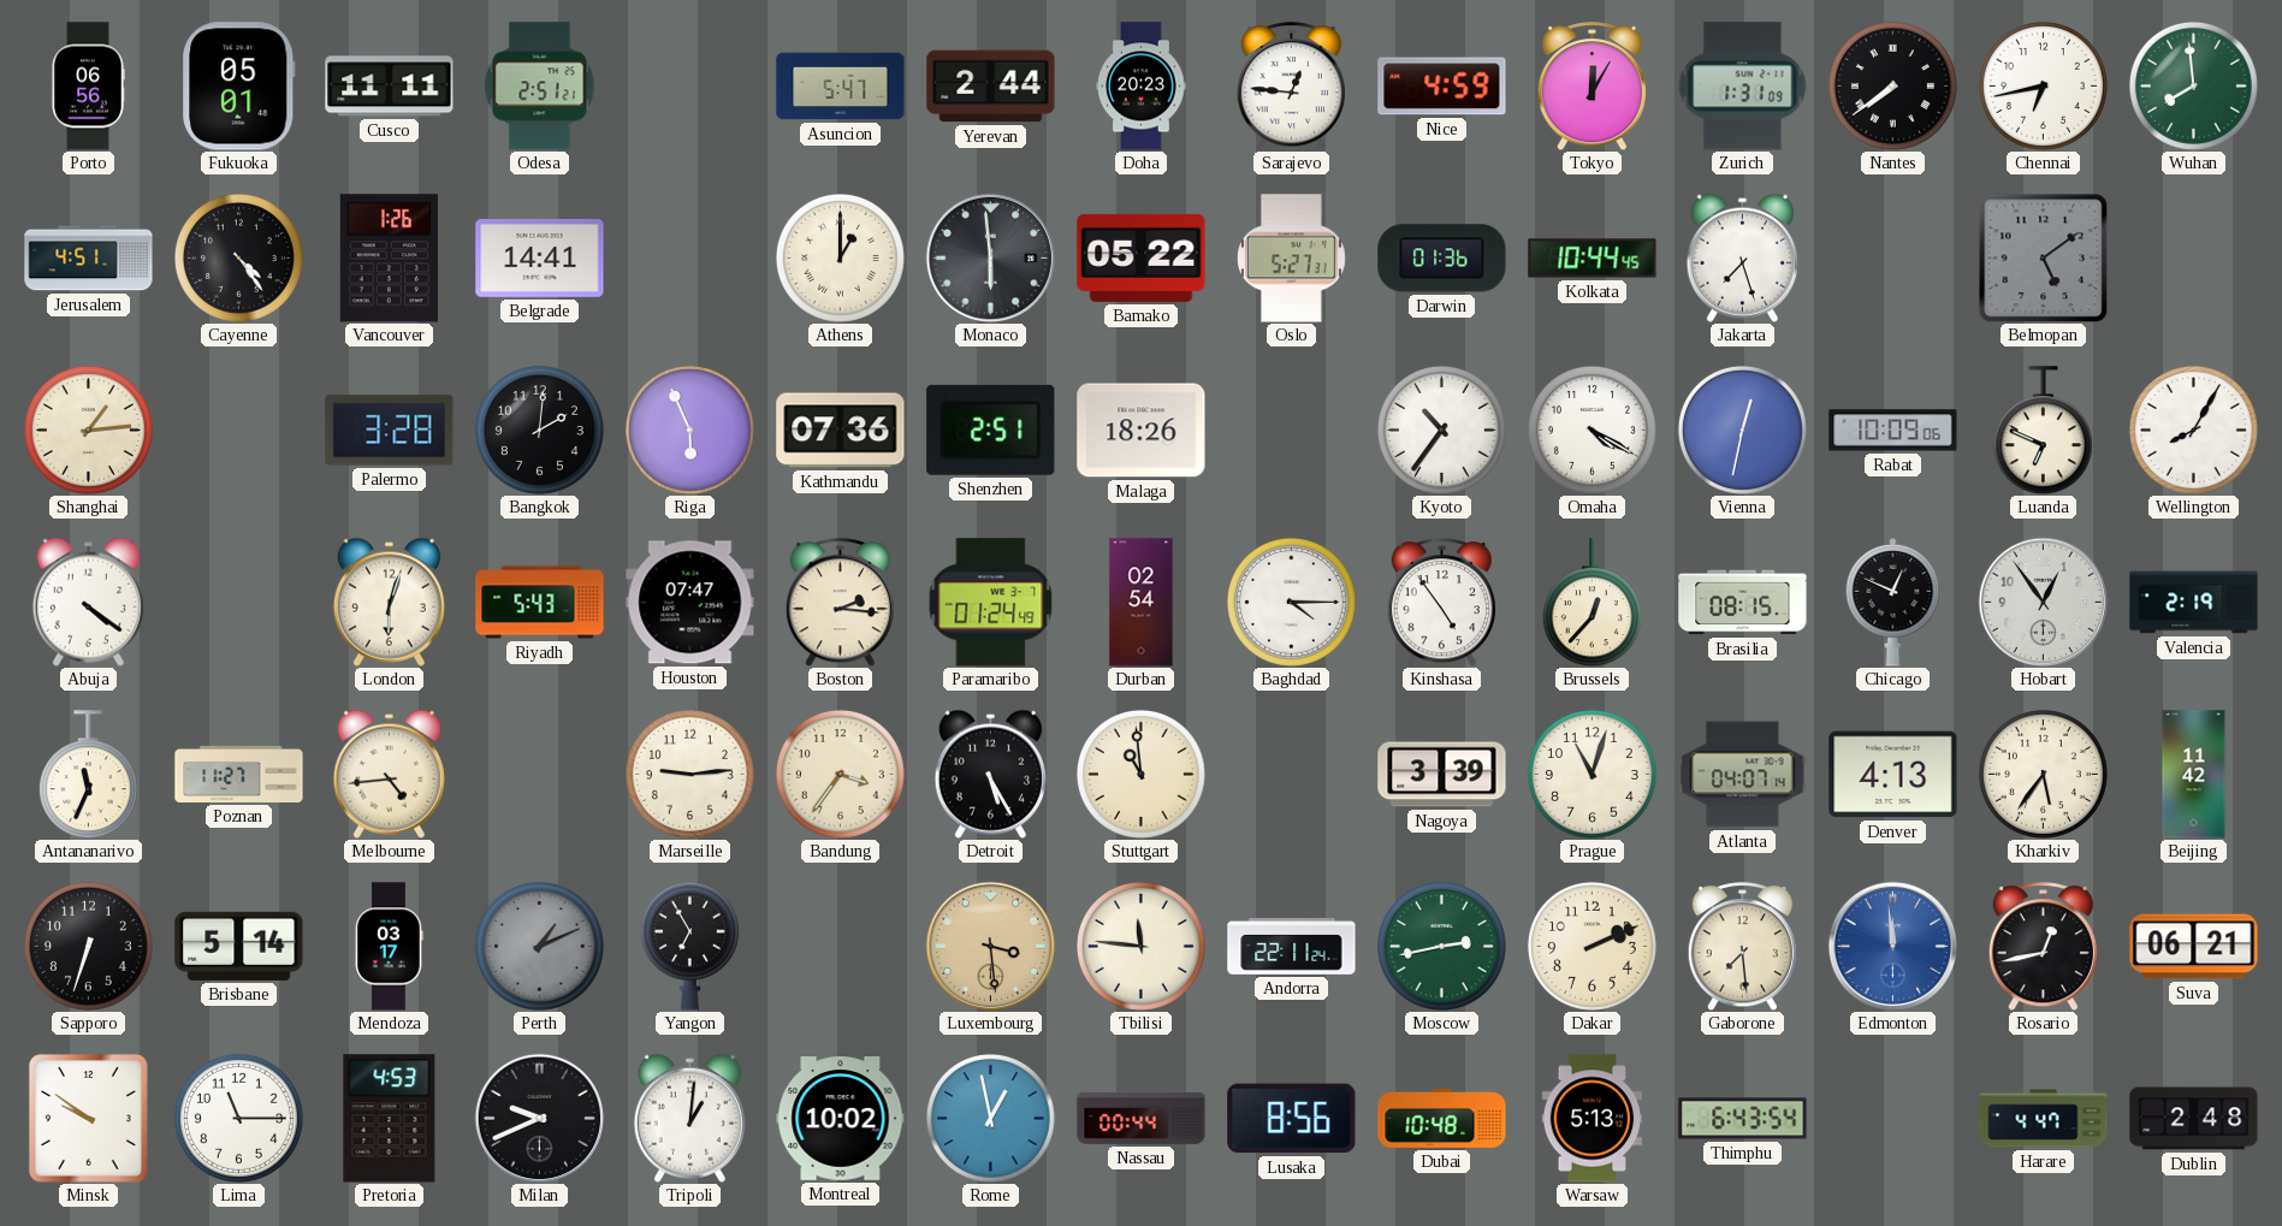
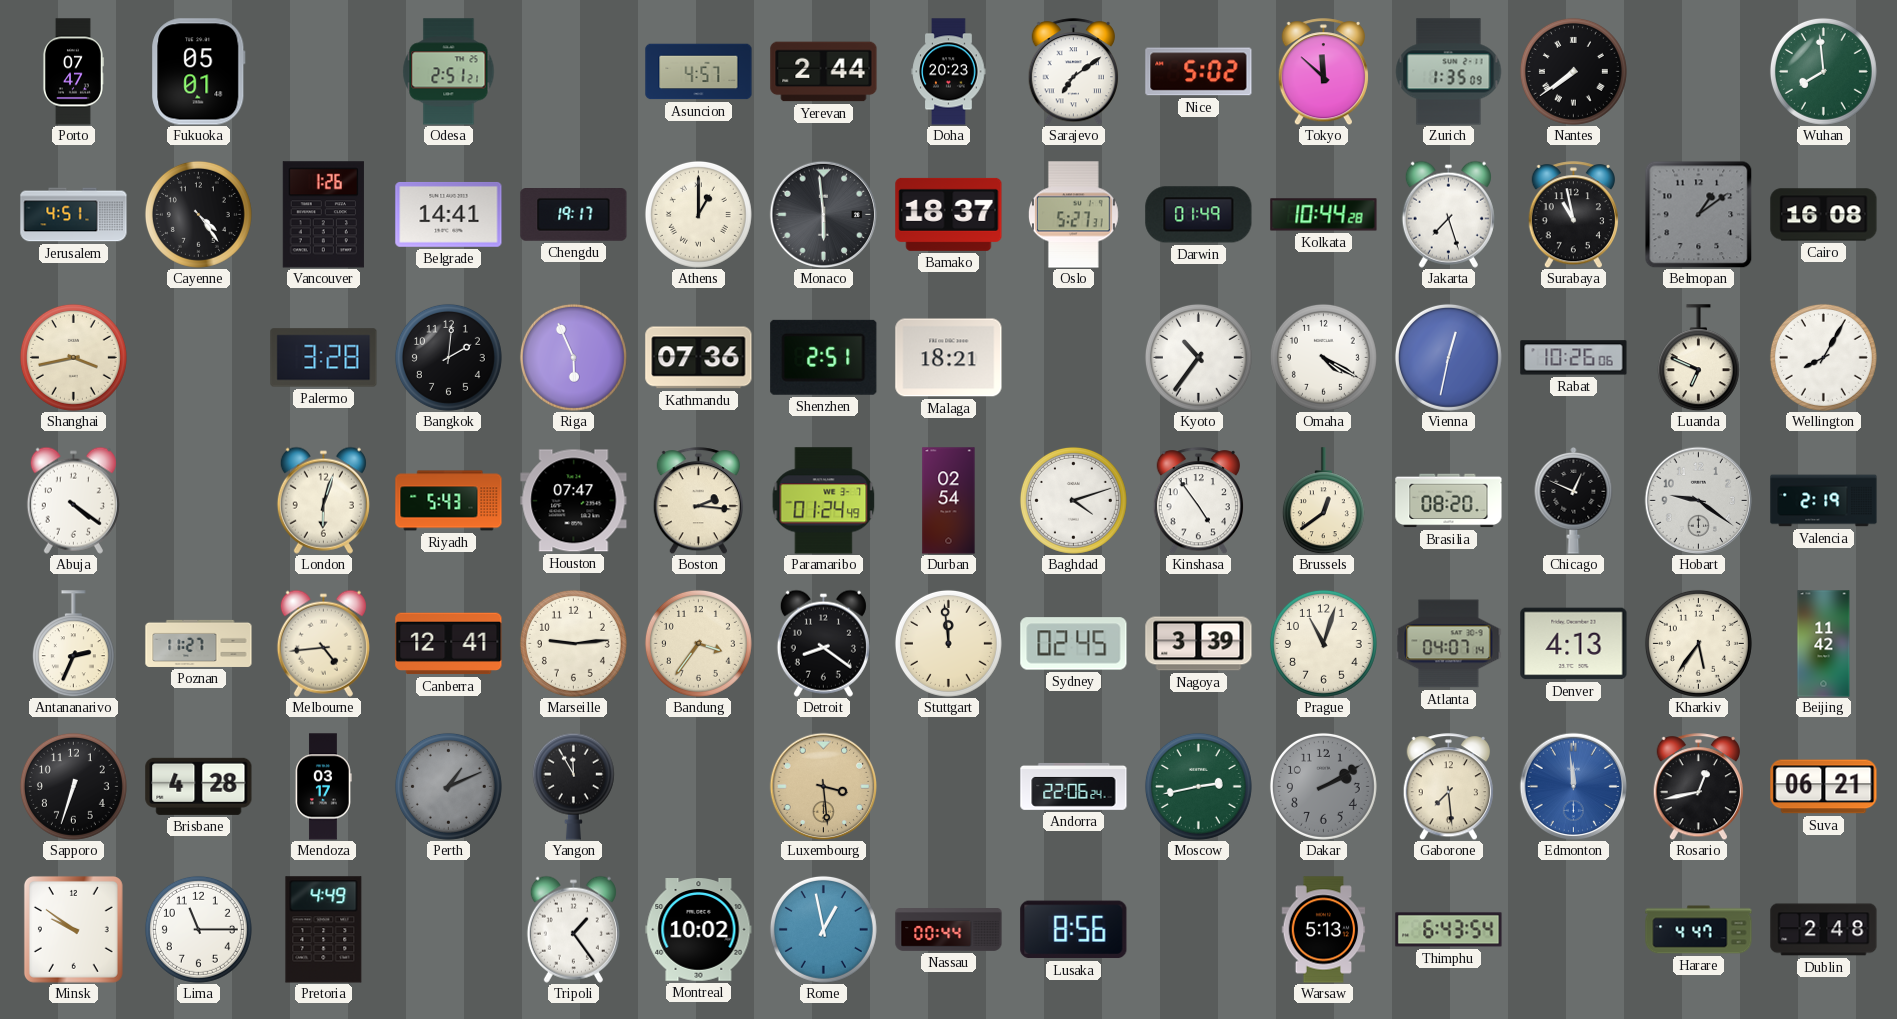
Porto: 06:56 -> 07:47
Cusco: 11:11 -> none
Asuncion: 5:47 -> 4:57
Sarajevo: 12:46 -> 7:09
Nice: 4:59 -> 5:02
Tokyo: 12:05 -> 11:52
Zurich: 1:31 -> 1:35
Chennai: 6:43 -> none
Chengdu: none -> 19:17
Bamako: 05:22 -> 18:37
Darwin: 01:36 -> 01:49
Kolkata: 10:44:45 -> 10:44:28
Surabaya: none -> 10:58
Belmopan: 5:09 -> 1:09
Cairo: none -> 16:08
Shanghai: 1:14 -> 3:43
Malaga: 18:26 -> 18:21
Rabat: 10:09 -> 10:26
Baghdad: 4:15 -> 4:12
Brussels: 12:37 -> 12:39
Brasilia: 08:15 -> 08:20
Hobart: 12:54 -> 9:21
Antananarivo: 11:34 -> 2:34
Canberra: none -> 12:41
Detroit: 5:25 -> 8:21
Stuttgart: 10:59 -> 11:59
Sydney: none -> 02:45
Brisbane: 5:14 -> 4:28
Yangon: 6:55 -> 11:55
Tbilisi: 11:46 -> none
Andorra: 22:11 -> 22:06
Dakar: 2:11 -> 2:10
Dakar dial: cream -> grey
Pretoria: 4:53 -> 4:49
Milan: 9:41 -> none
Tripoli: 1:01 -> 1:24
Dubai: 10:48 -> none
